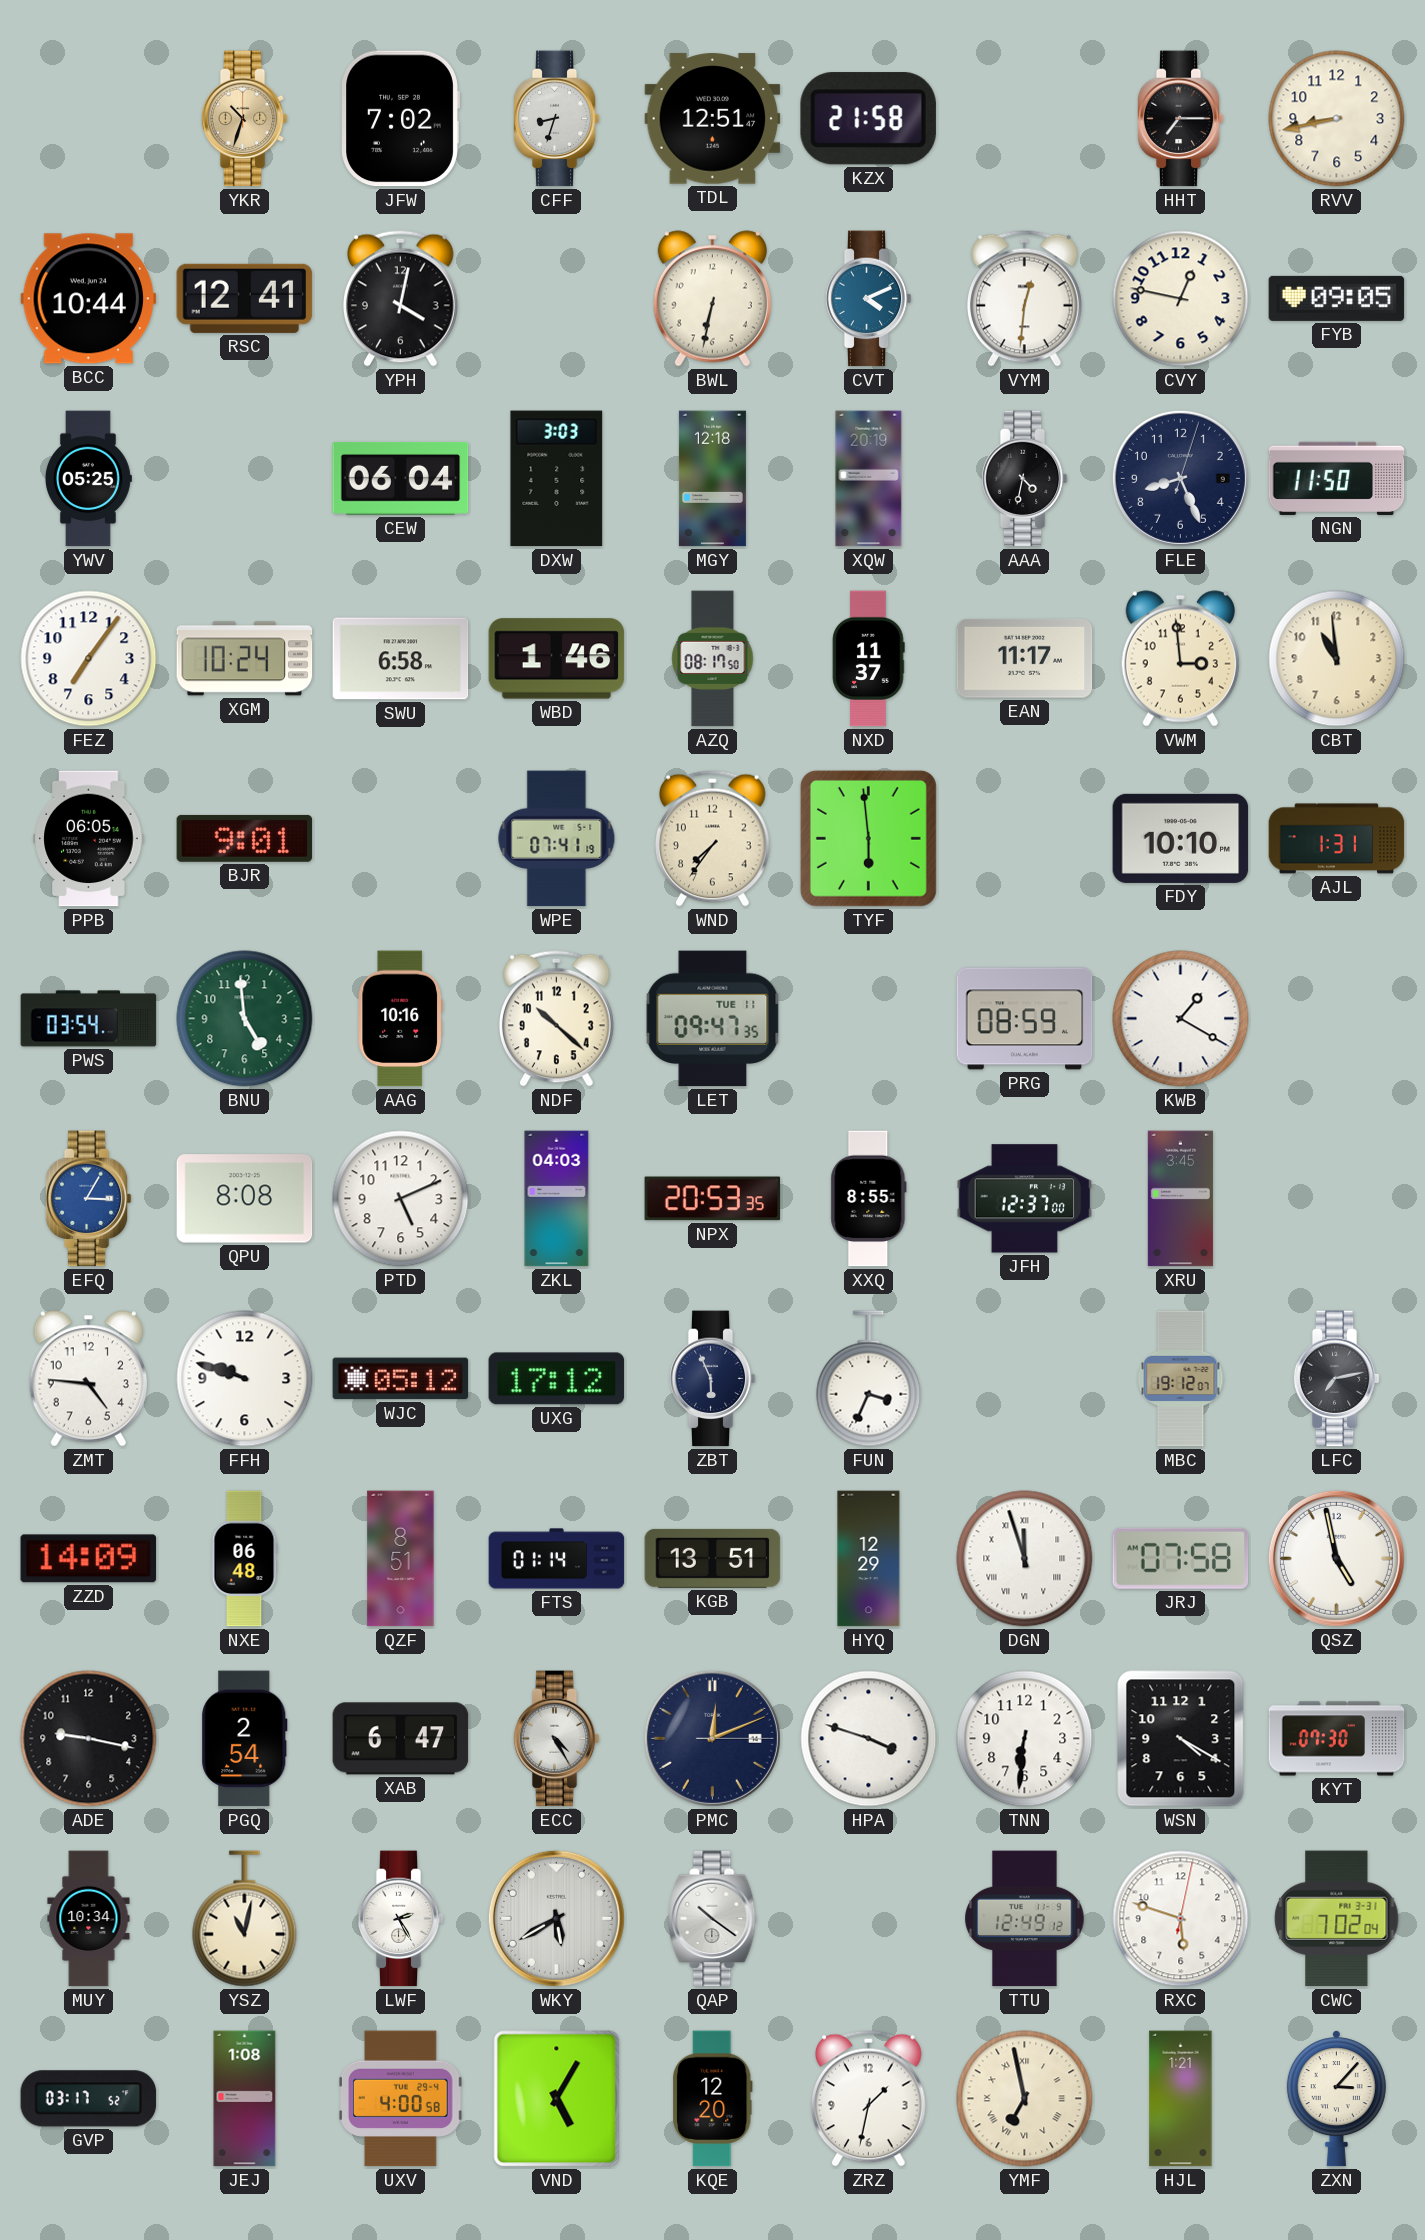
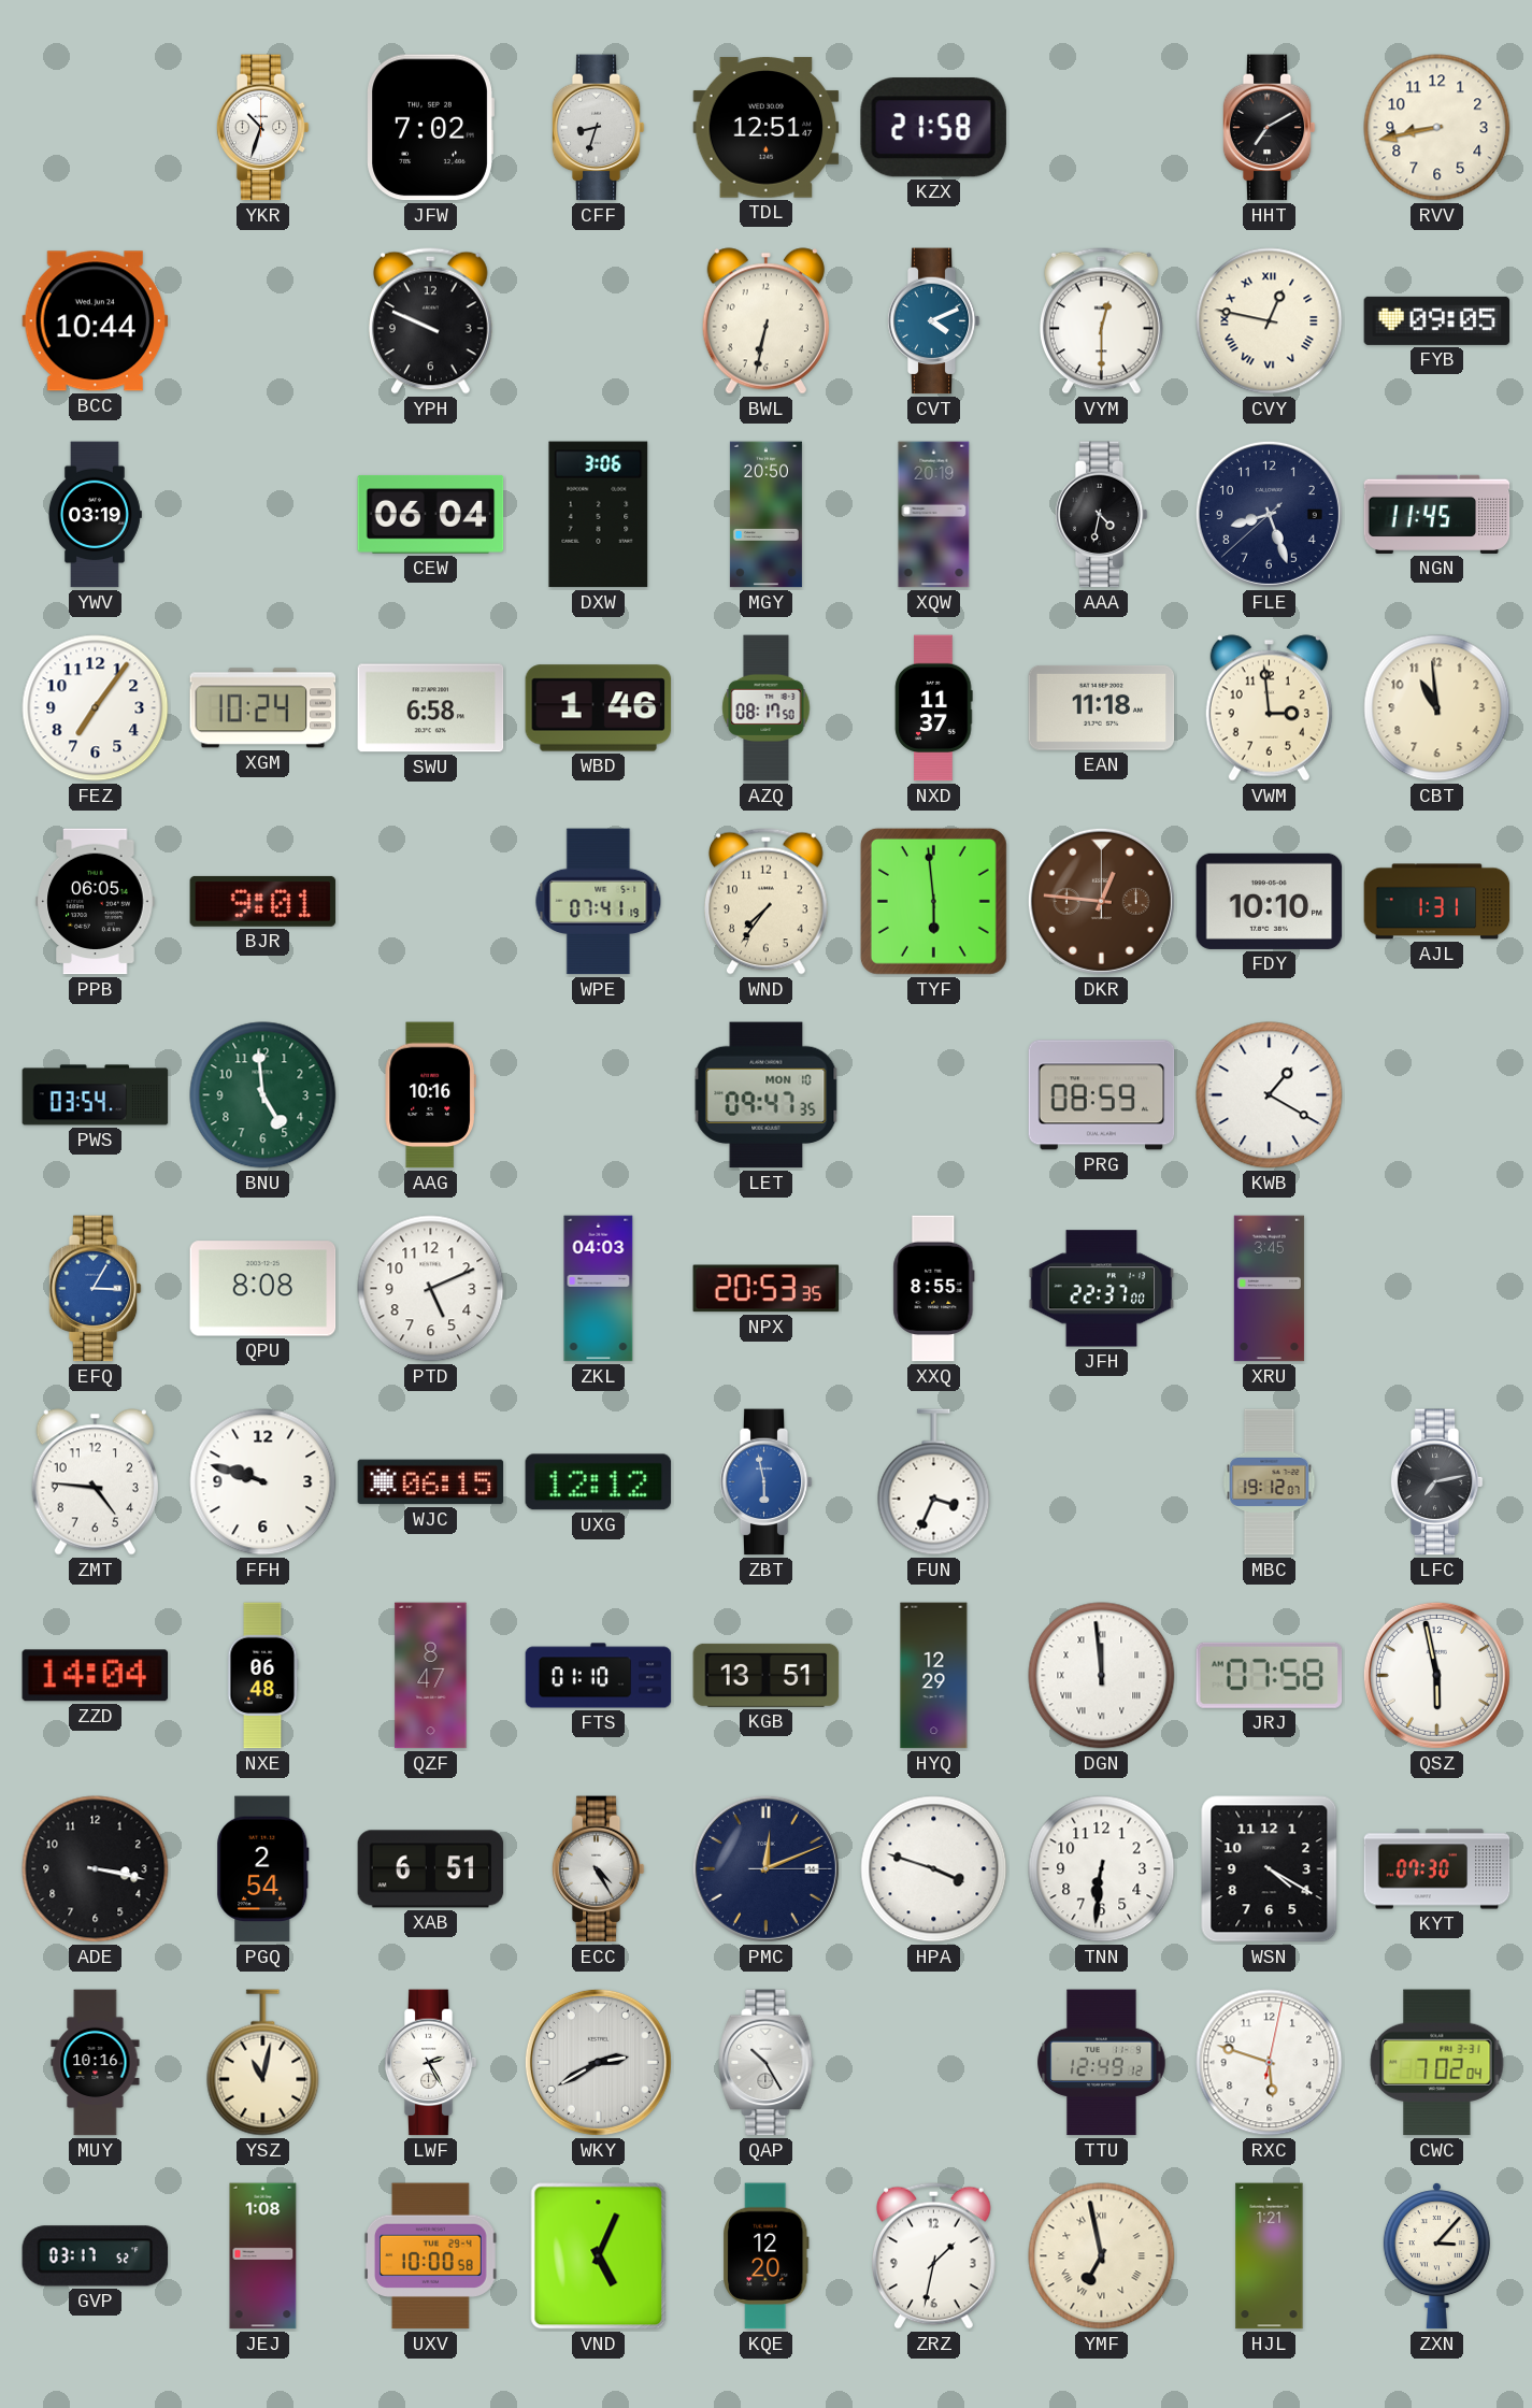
YKR dial: champagne -> white
HHT: 7:15 -> 7:10
RSC: 12:41 -> none
YPH: 4:02 -> 9:49
VYM: 12:31 -> 12:30
CVY numerals: Arabic -> Roman
YWV: 05:25 -> 03:19
DXW: 3:03 -> 3:06
MGY: 12:18 -> 20:50
FLE: 8:26:03 -> 8:26:38
NGN: 11:50 -> 11:45
EAN: 11:17 -> 11:18
DKR: none -> 12:46
NDF: 10:22 -> none
LET date: TUE 11 -> MON 10
JFH: 12:37 -> 22:37
WJC: 05:12 -> 06:15
UXG: 17:12 -> 12:12
ZBT: 5:56 -> 5:58
ZBT dial: navy -> blue
ZZD: 14:09 -> 14:04
QZF: 8:51 -> 8:47
FTS: 01:14 -> 01:10
DGN: 11:57 -> 11:59
QSZ: 4:58 -> 5:58
ADE: 9:17 -> 3:17
XAB: 6:47 -> 6:51
MUY: 10:34 -> 10:16
WKY: 5:40 -> 2:40
QAP: 10:21 -> 10:25
UXV: 4:00 -> 10:00
VND: 5:05 -> 5:04
